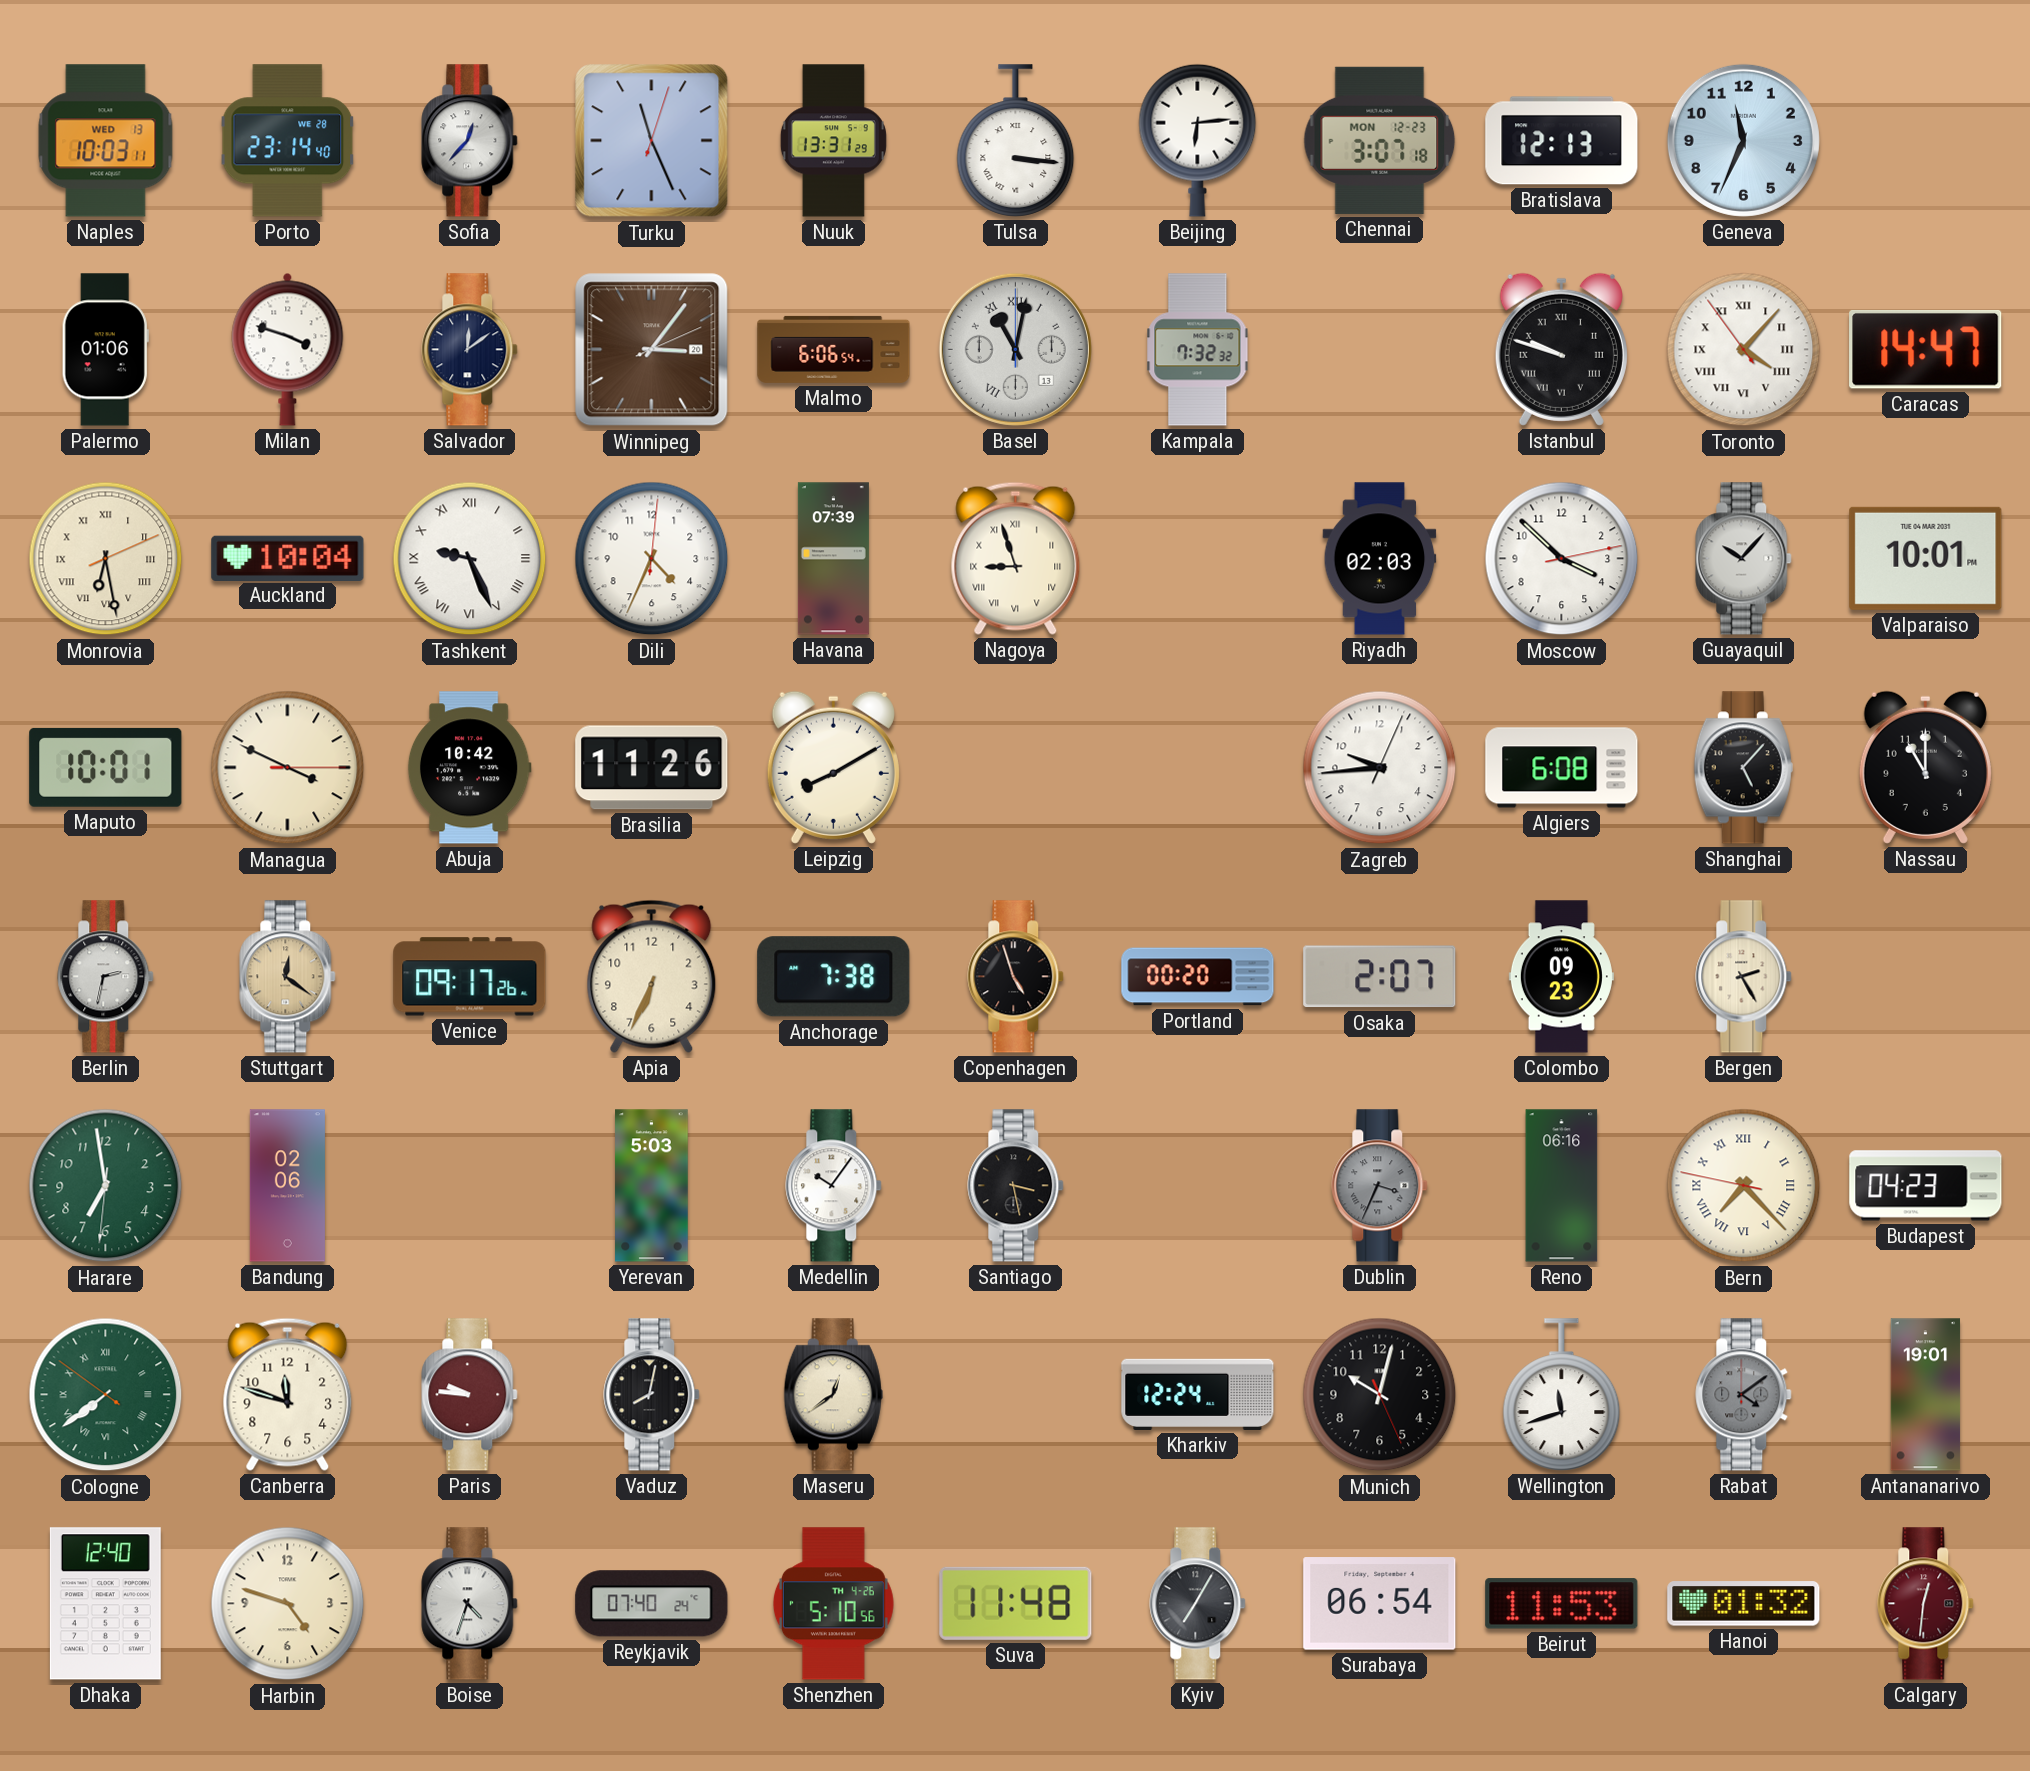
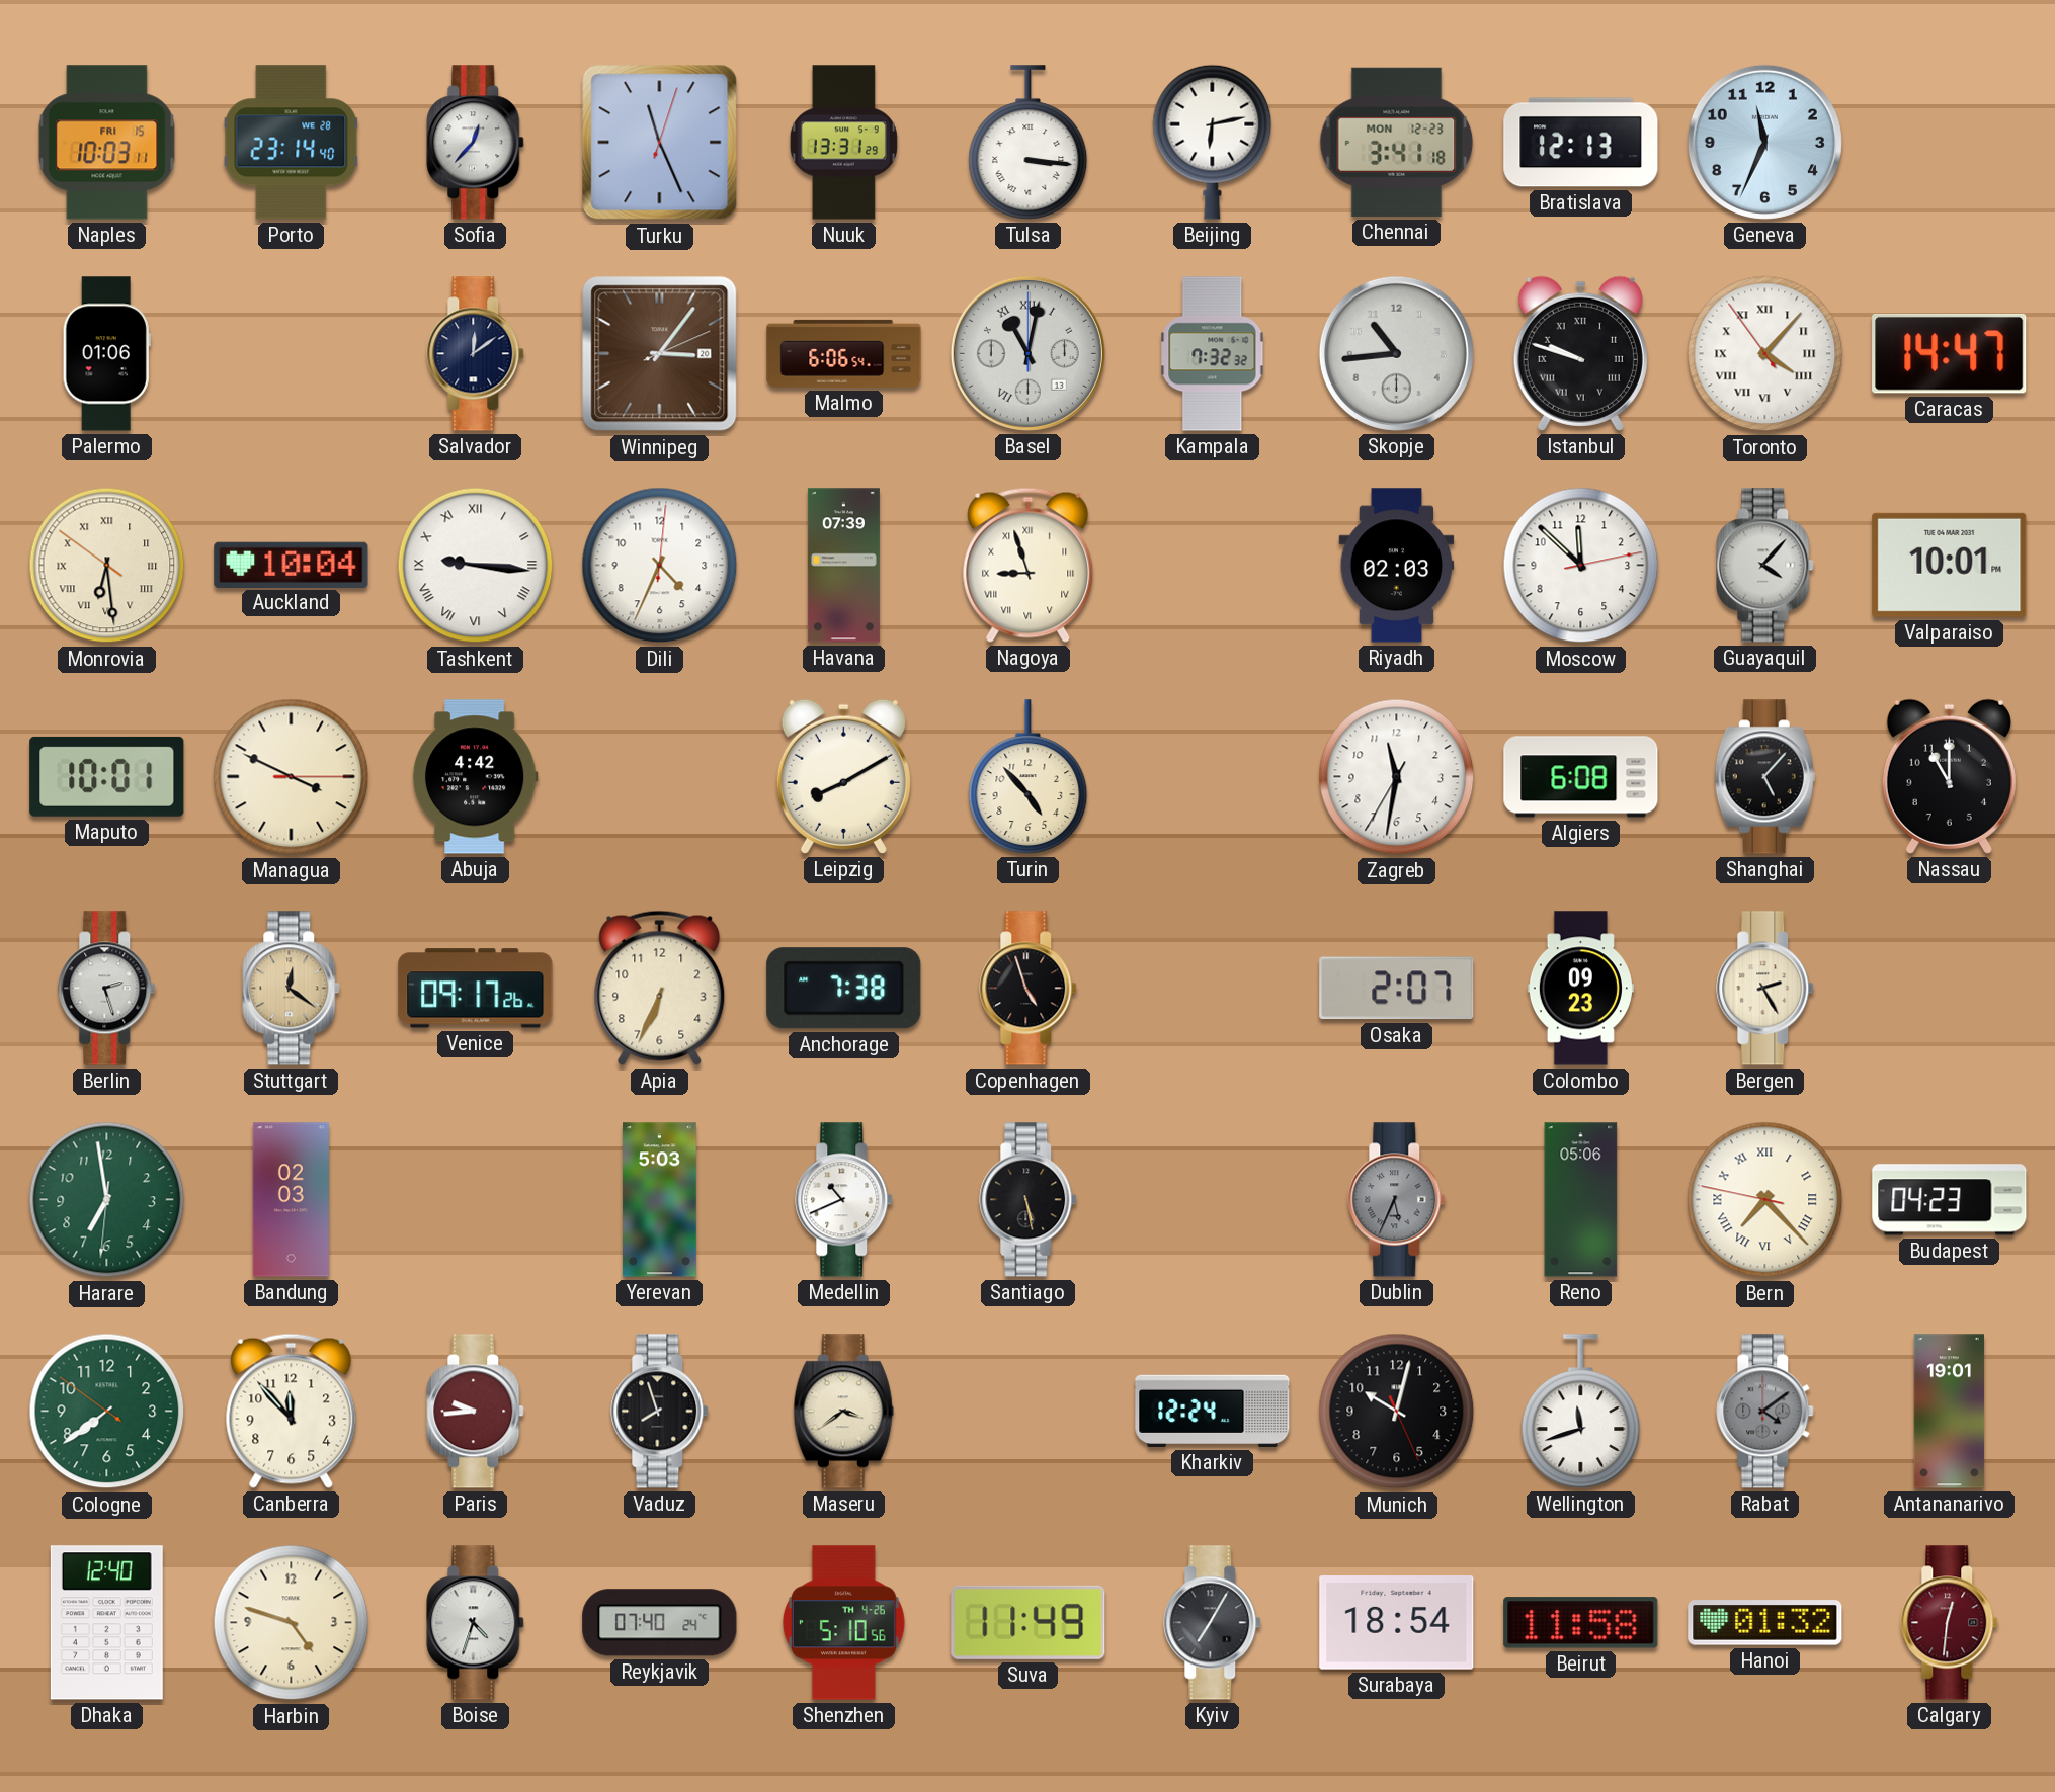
Naples date: WED 13 -> FRI 15
Beijing: 6:14 -> 6:13
Chennai: 3:07 -> 3:41
Milan: 3:48 -> none
Skopje: none -> 10:44
Monrovia: 6:28:11 -> 6:28:51
Tashkent: 9:26 -> 9:16
Moscow: 3:52 -> 11:52
Guayaquil: 10:07 -> 4:07
Abuja: 10:42 -> 4:42
Brasilia: 11:26 -> none
Turin: none -> 4:53
Zagreb: 9:44 -> 11:31
Berlin: 2:32 -> 2:27
Portland: 00:20 -> none
Bandung: 02:06 -> 02:03
Medellin: 10:06 -> 10:41
Santiago: 3:28 -> 5:28
Dublin: 3:34 -> 5:34
Reno: 06:16 -> 05:06
Cologne numerals: Roman -> Arabic
Canberra: 11:48 -> 11:53
Paris: 9:46 -> 9:44
Vaduz: 8:02 -> 7:57
Maseru: 12:39 -> 3:39
Suva: 11:48 -> 11:49
Surabaya: 06:54 -> 18:54
Beirut: 11:53 -> 11:58
